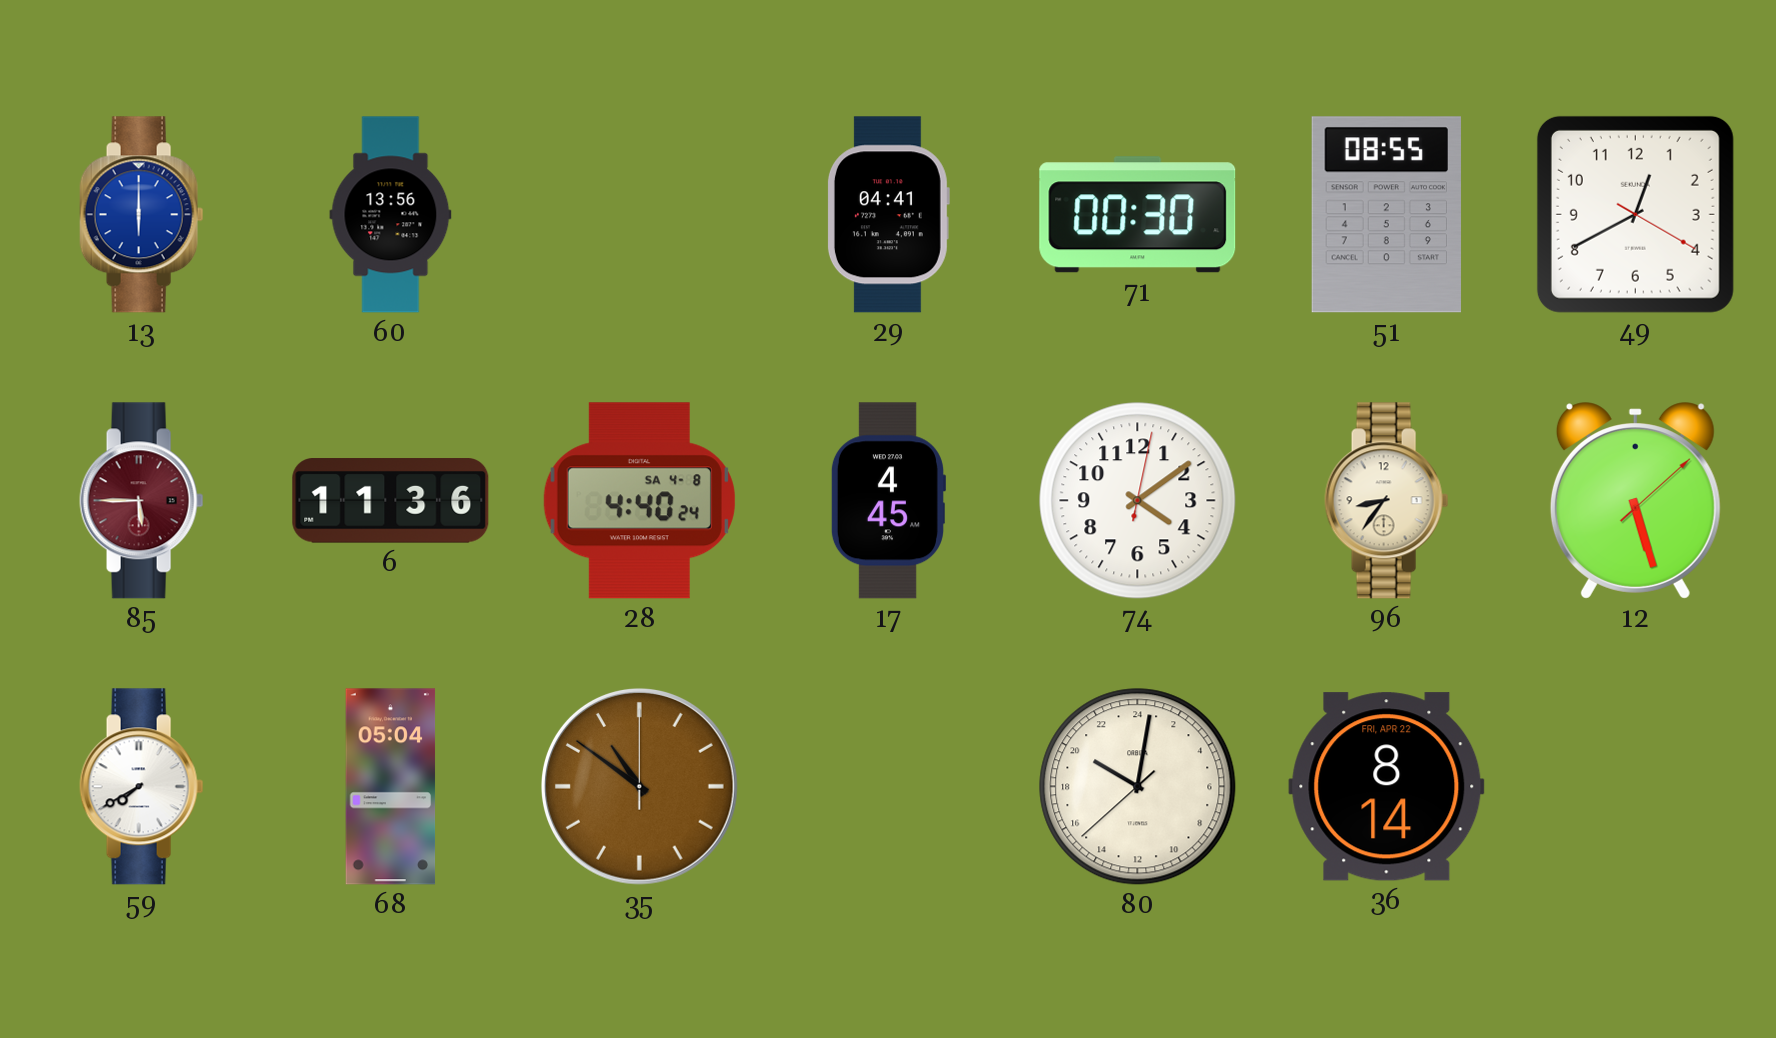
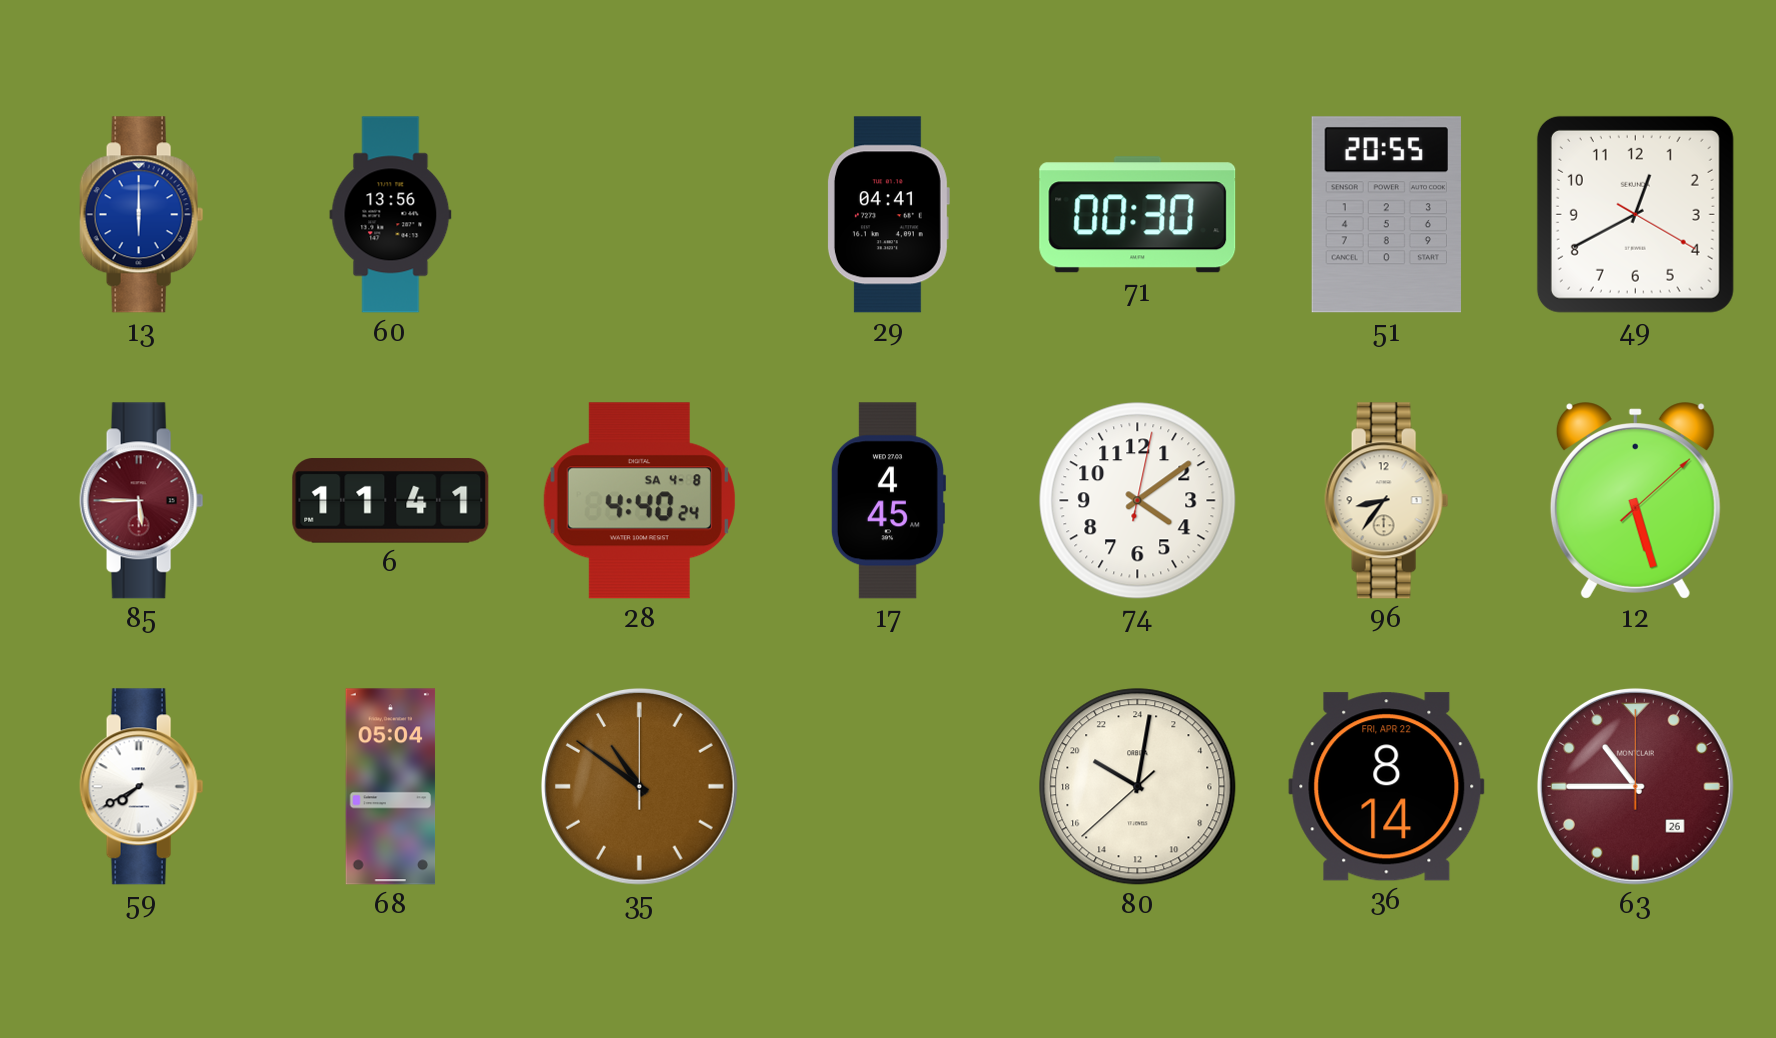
51: 08:55 -> 20:55
6: 11:36 -> 11:41
63: none -> 10:45
